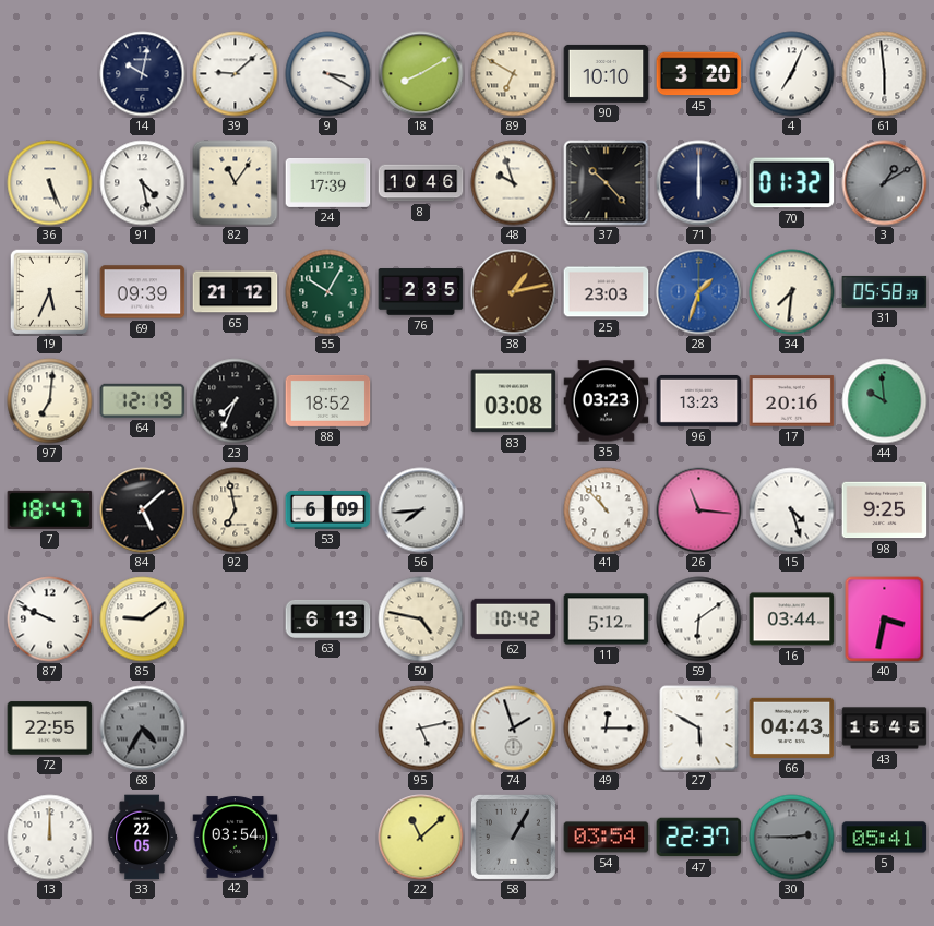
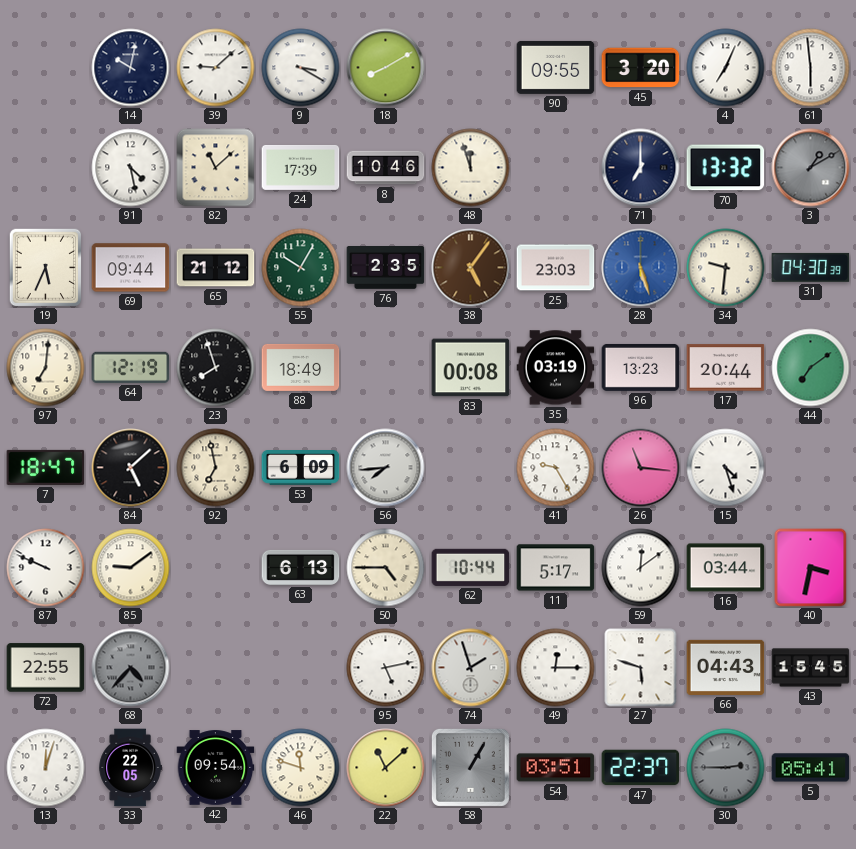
89: 6:50 -> none
90: 10:10 -> 09:55
36: 5:26 -> none
82: 11:06 -> 11:08
48: 9:57 -> 11:57
37: 10:23 -> none
71: 6:00 -> 7:00
70: 01:32 -> 13:32
69: 09:39 -> 09:44
38: 1:13 -> 5:06
28: 1:33 -> 5:27
34: 7:31 -> 9:31
31: 05:58 -> 04:30
23: 7:34 -> 7:57
88: 18:52 -> 18:49
83: 03:08 -> 00:08
35: 03:23 -> 03:19
17: 20:16 -> 20:44
44: 9:59 -> 7:09
41: 10:53 -> 9:25
98: 9:25 -> none
50: 4:47 -> 4:45
62: 10:42 -> 10:44
11: 5:12 -> 5:17
59: 6:09 -> 12:09
68: 4:35 -> 4:37
27: 5:50 -> 5:48
13: 12:00 -> 12:03
42: 03:54 -> 09:54
46: none -> 11:48
54: 03:54 -> 03:51
